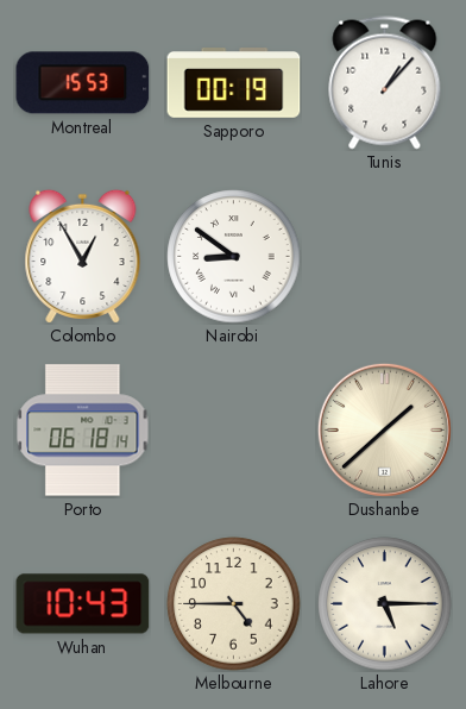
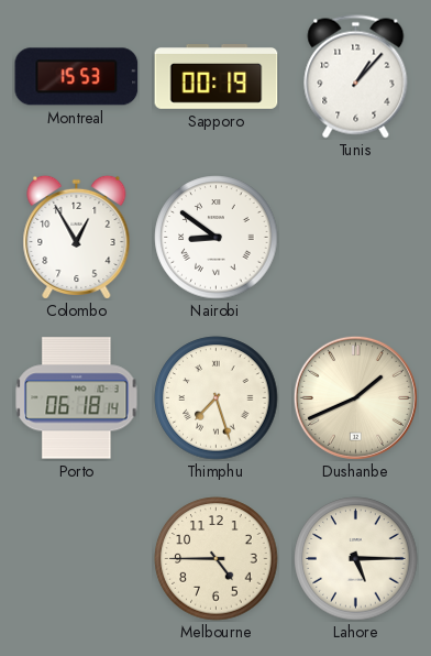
Thimphu: none -> 7:27
Dushanbe: 1:38 -> 1:41
Wuhan: 10:43 -> none
